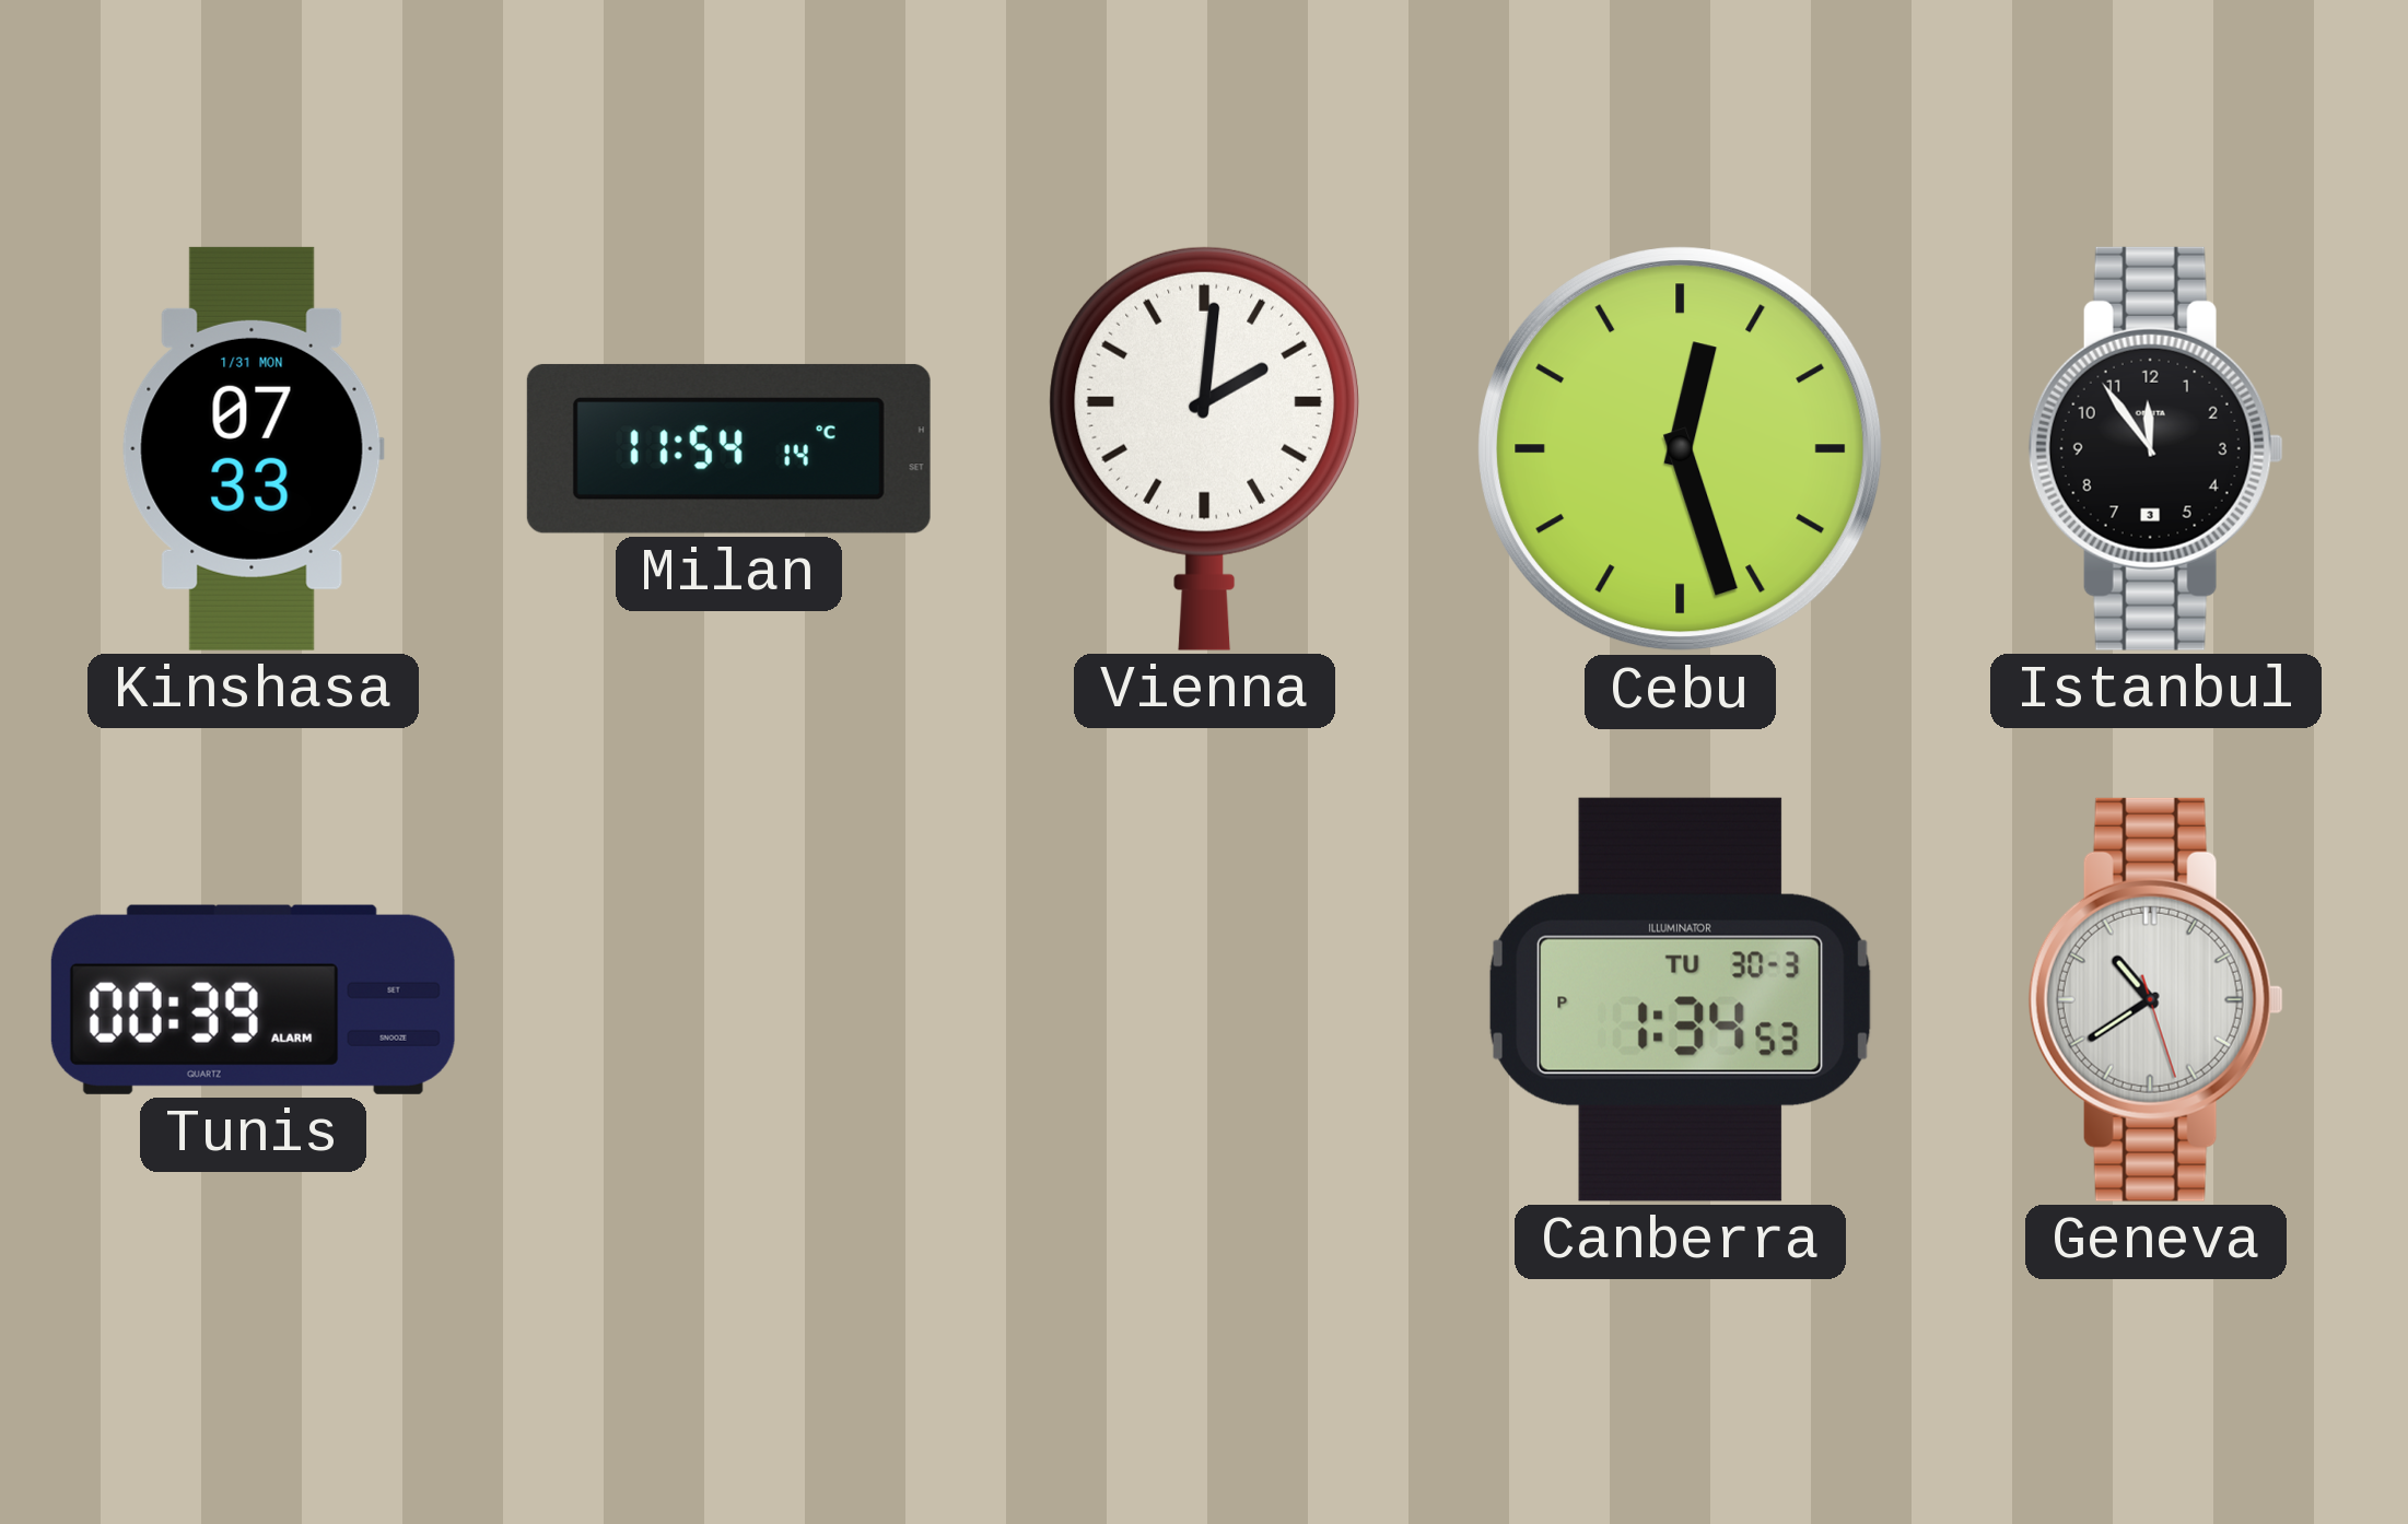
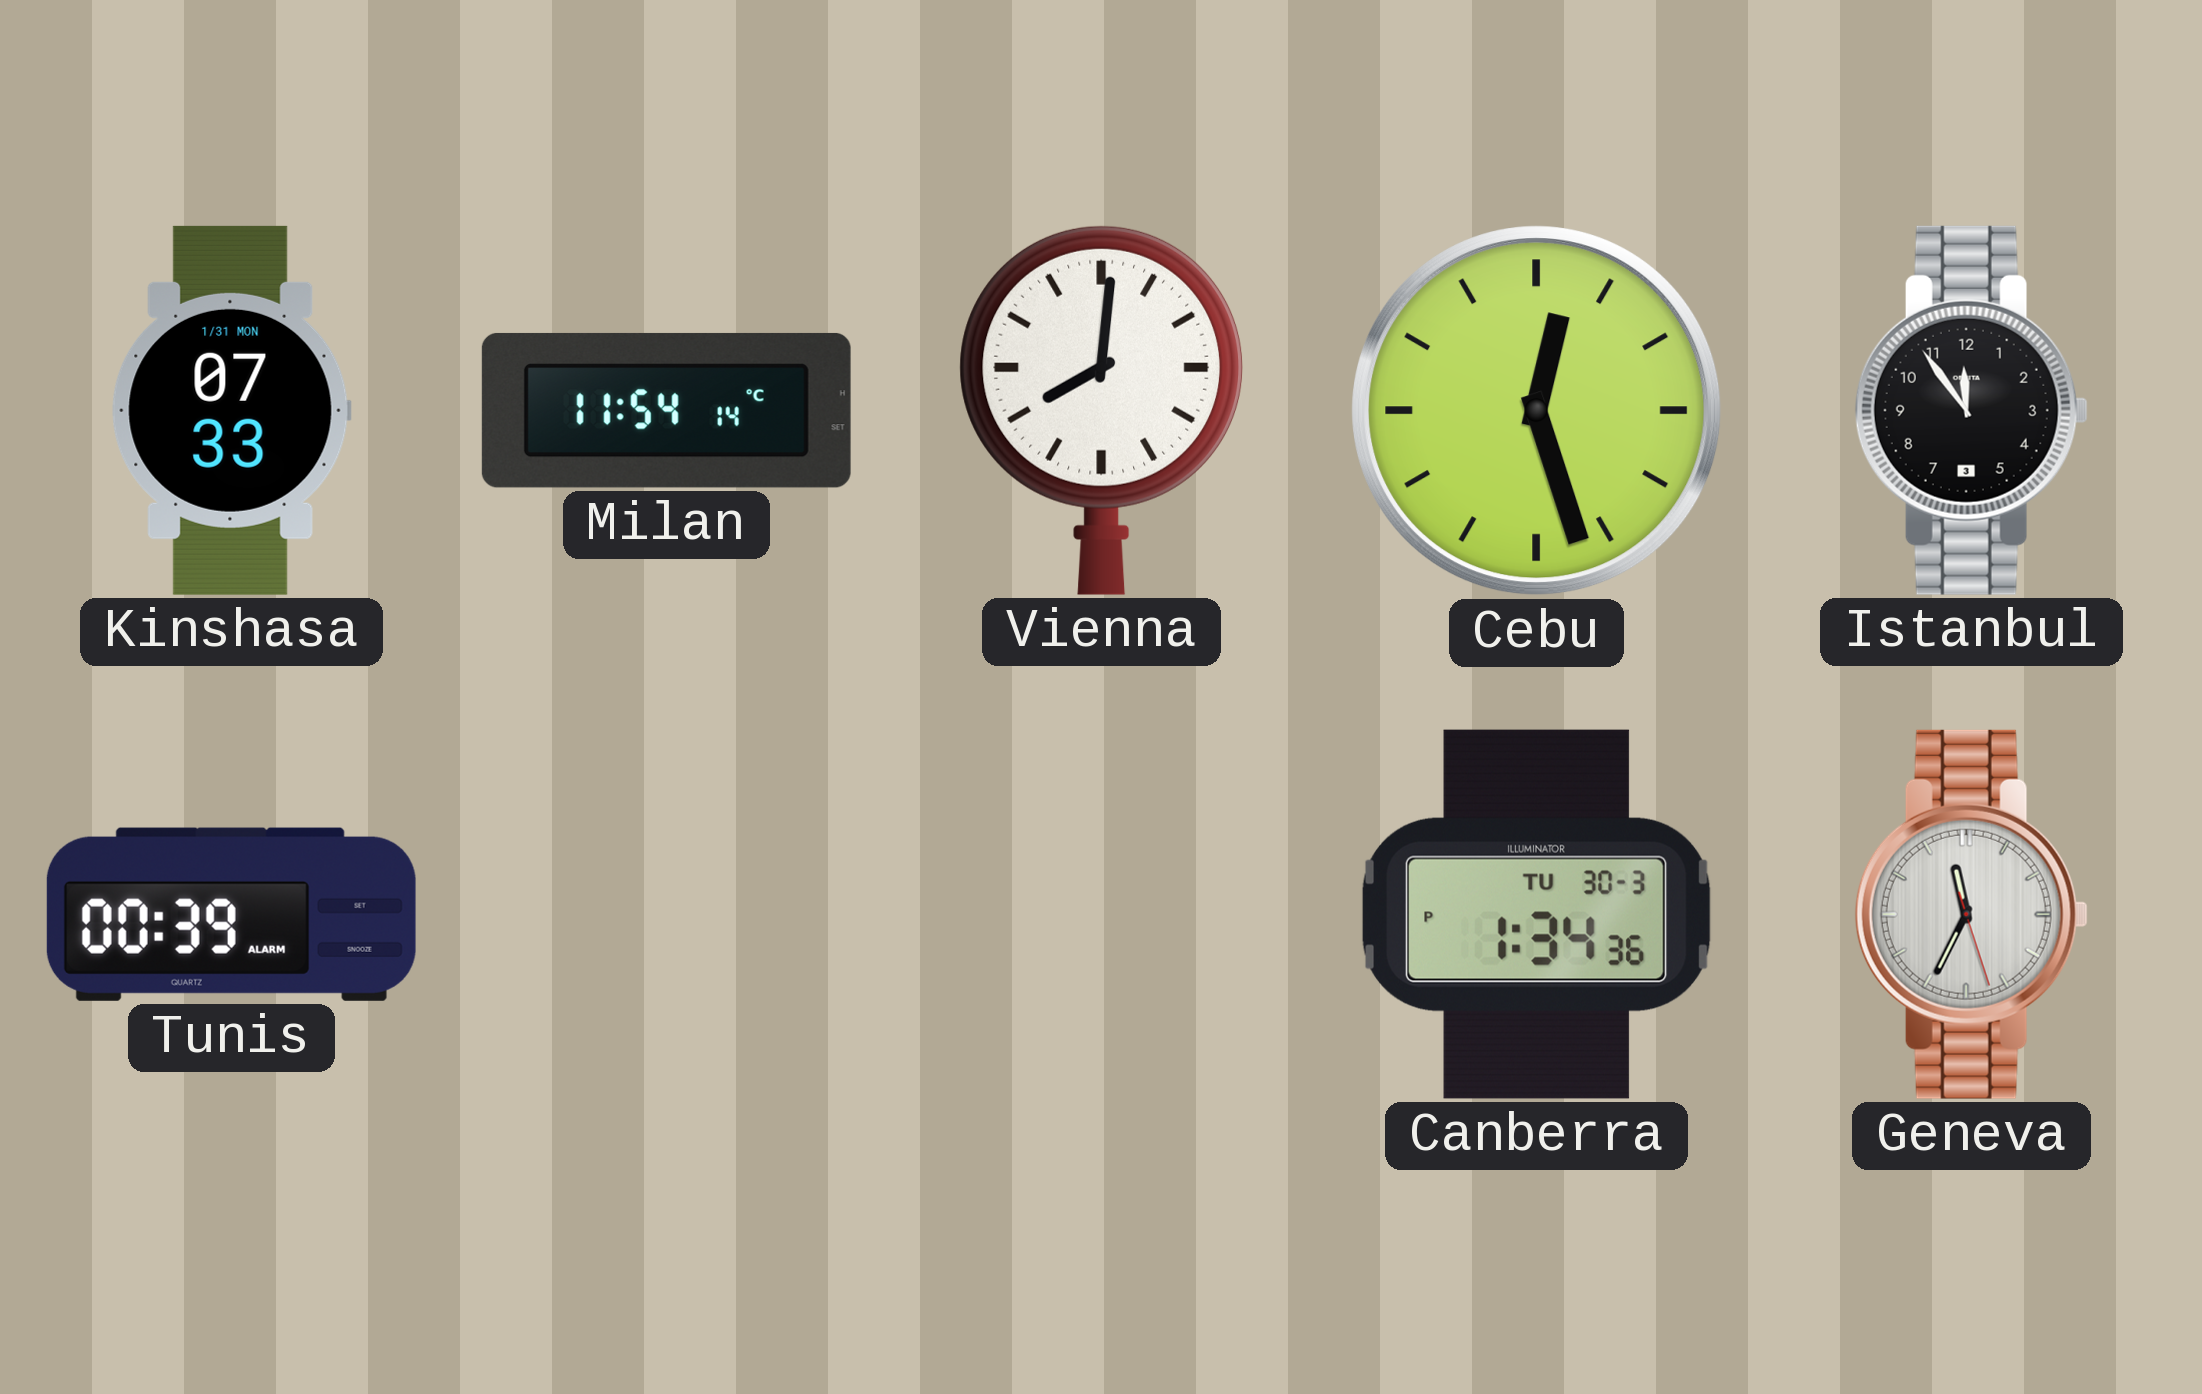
Vienna: 2:01 -> 8:01
Canberra: 1:34:53 PM -> 1:34:36 PM
Geneva: 10:39 -> 11:34
